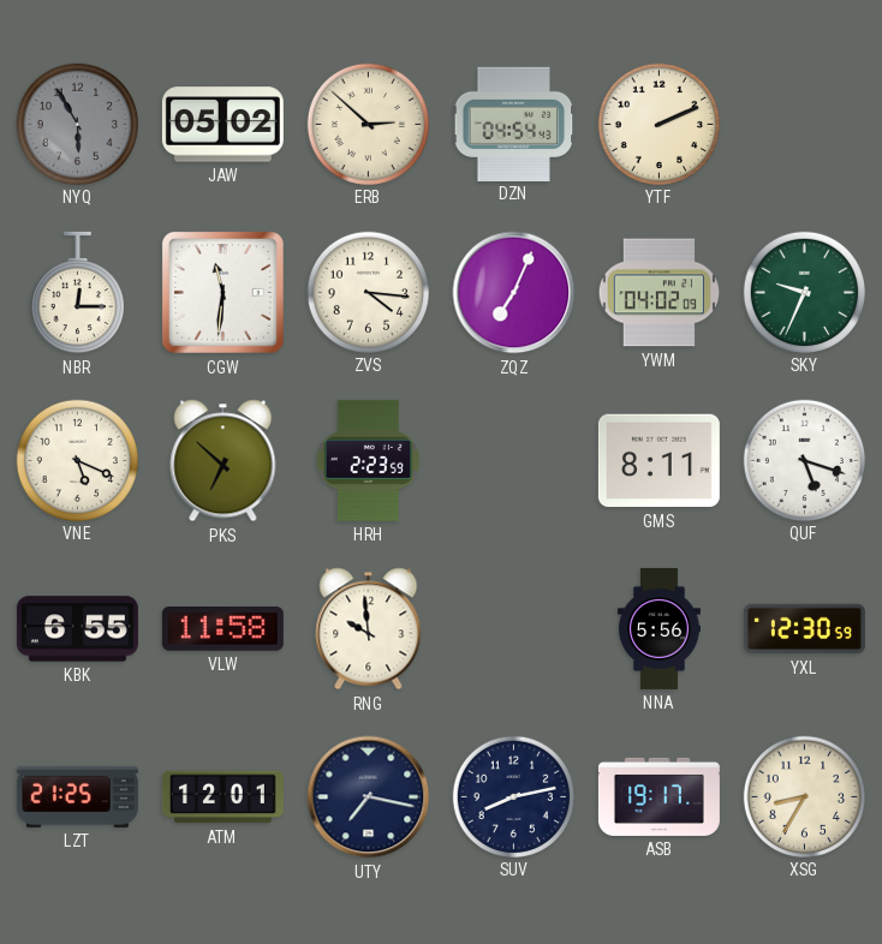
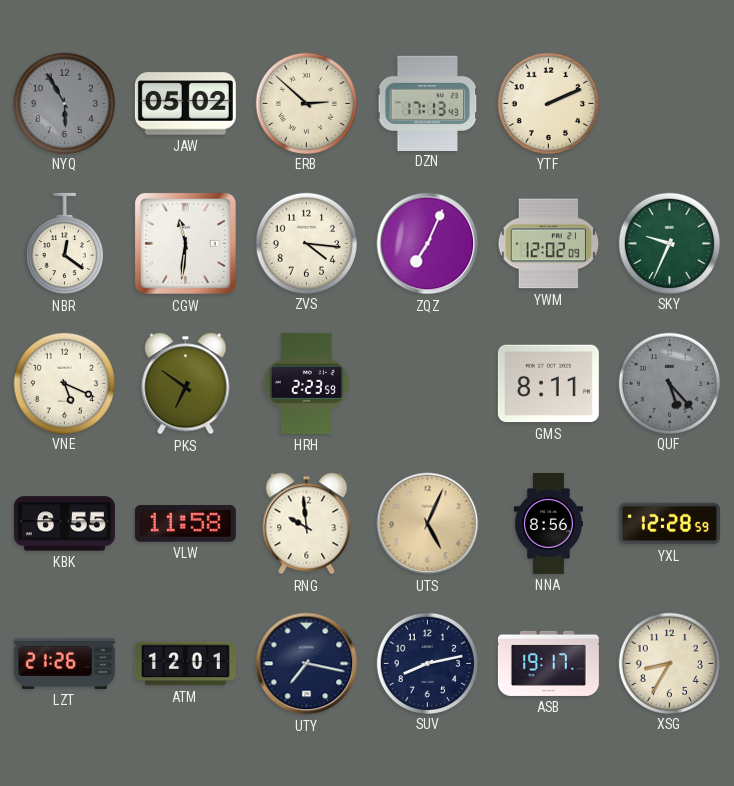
DZN: 04:54 -> 17:13
NBR: 12:15 -> 12:21
YWM: 04:02 -> 12:02
PKS: 6:52 -> 6:51
QUF: 5:18 -> 5:23
QUF dial: white -> grey
UTS: none -> 5:04
NNA: 5:56 -> 8:56
YXL: 12:30 -> 12:28
LZT: 21:25 -> 21:26
